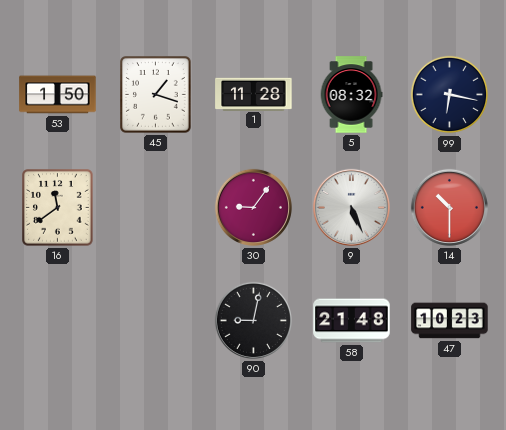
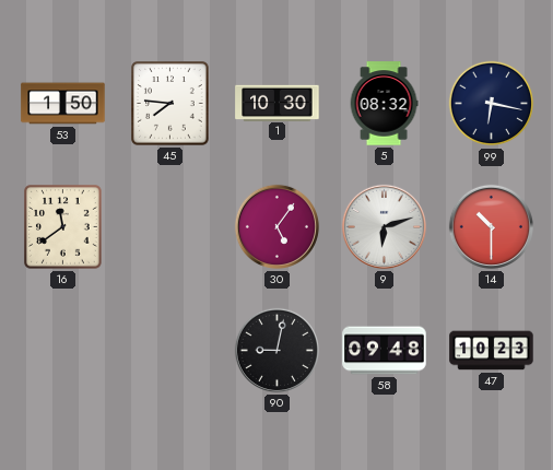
45: 1:18 -> 7:46
1: 11:28 -> 10:30
30: 9:06 -> 5:06
9: 5:26 -> 6:12
58: 21:48 -> 09:48
